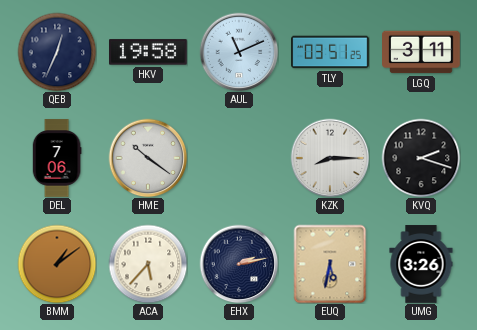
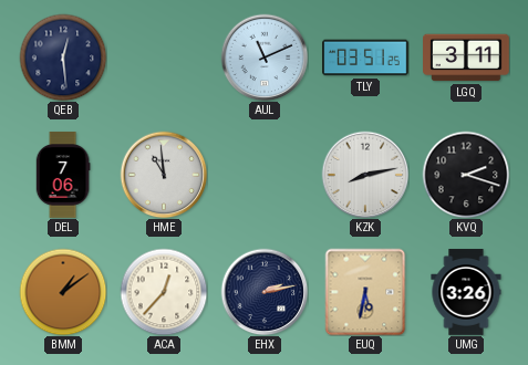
QEB: 12:34 -> 12:29
HKV: 19:58 -> none
HME: 10:21 -> 10:59
KZK: 8:15 -> 8:13
ACA: 5:37 -> 12:37
